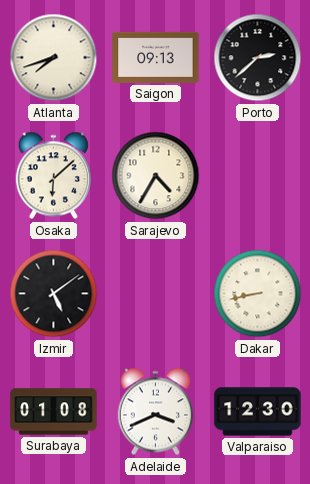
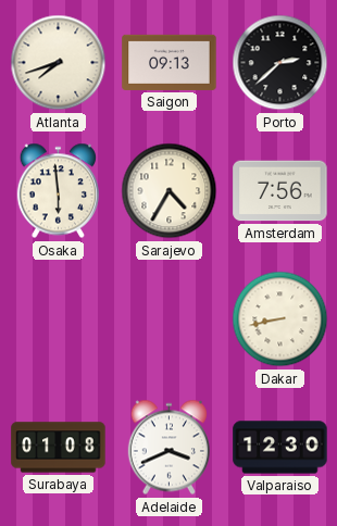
Osaka: 6:08 -> 5:59
Amsterdam: none -> 7:56
Izmir: 5:09 -> none
